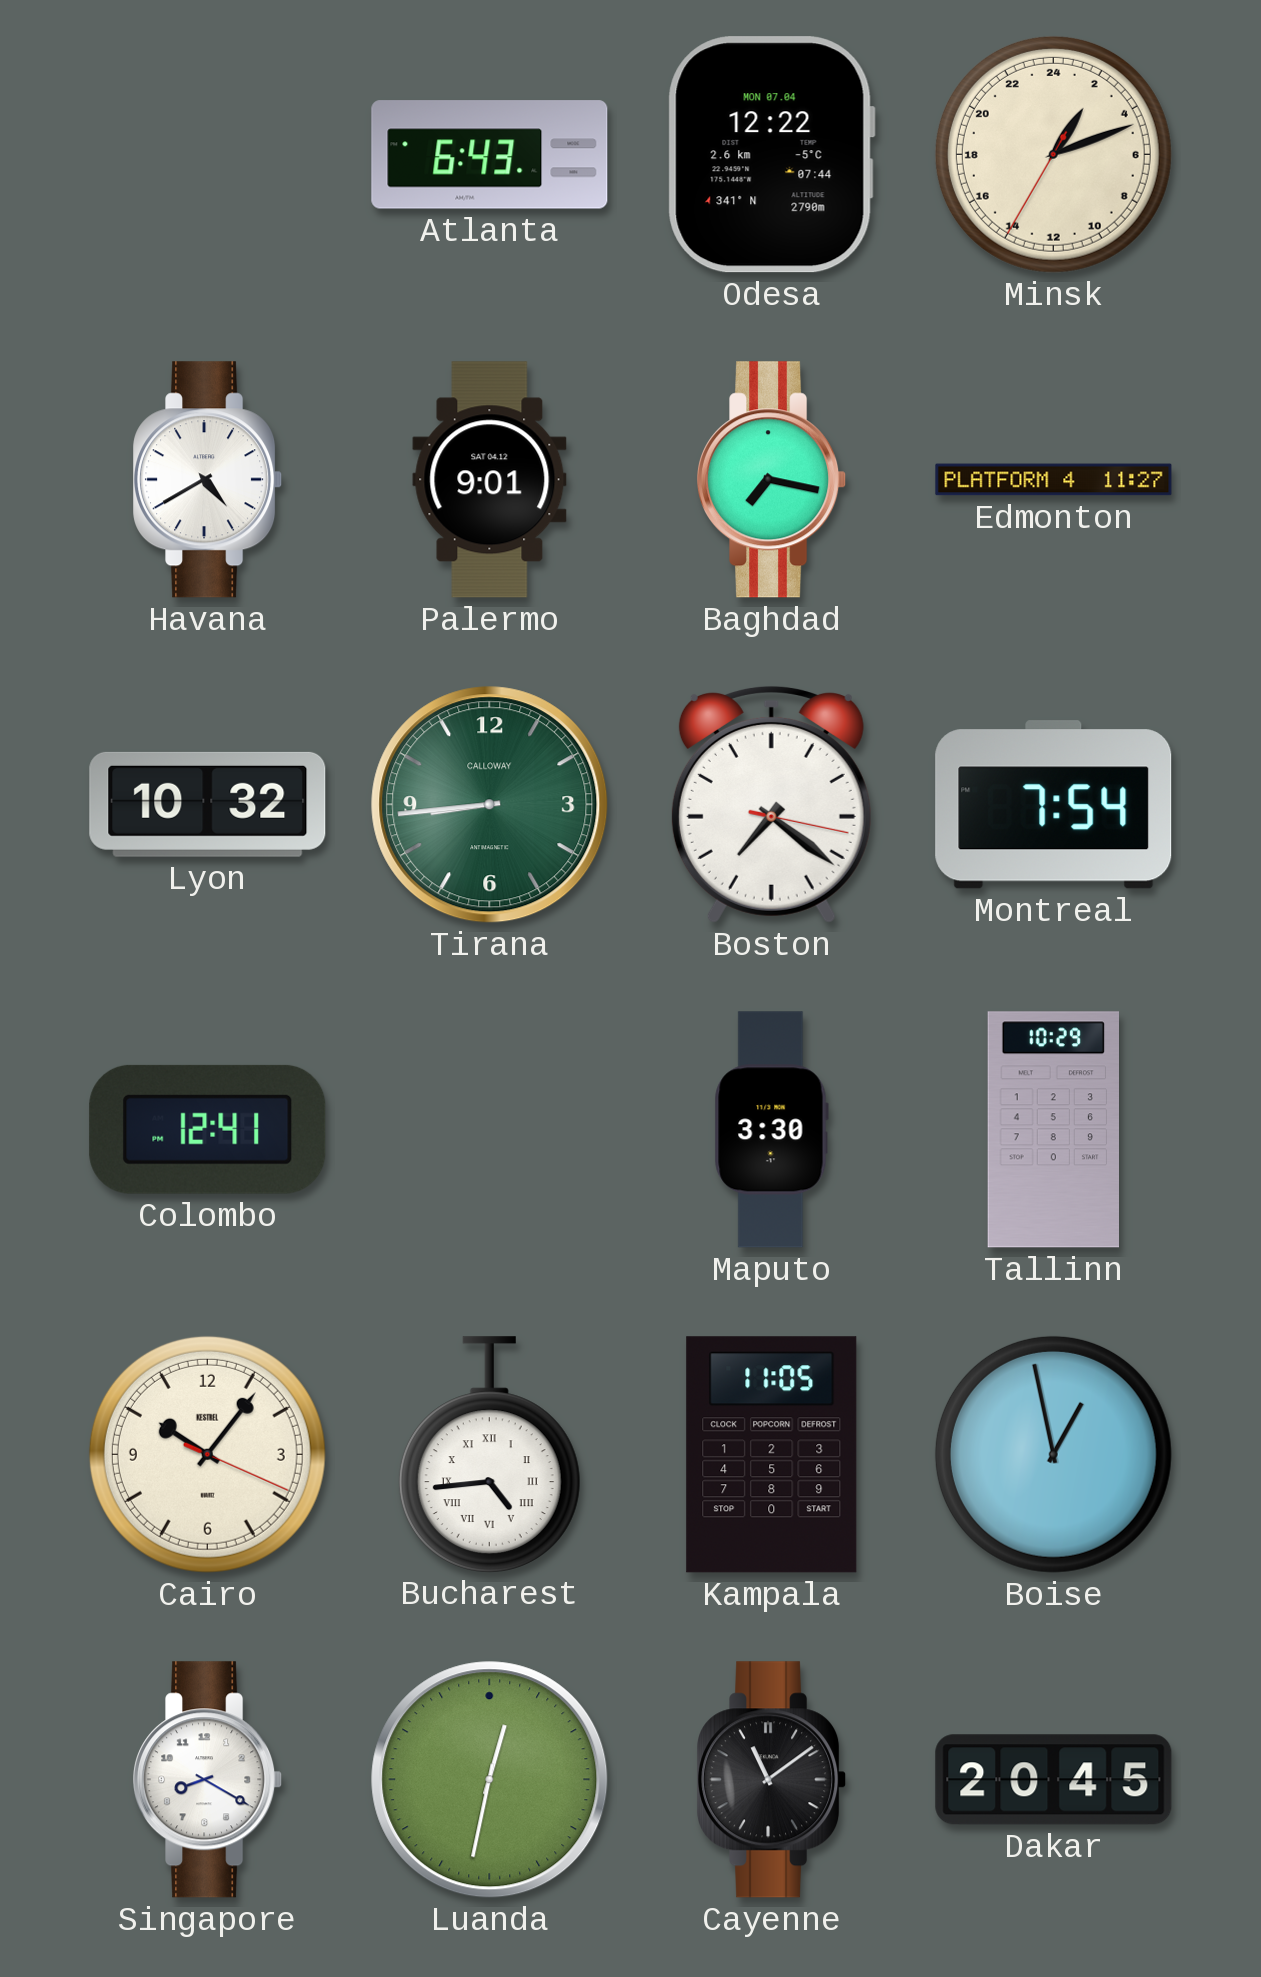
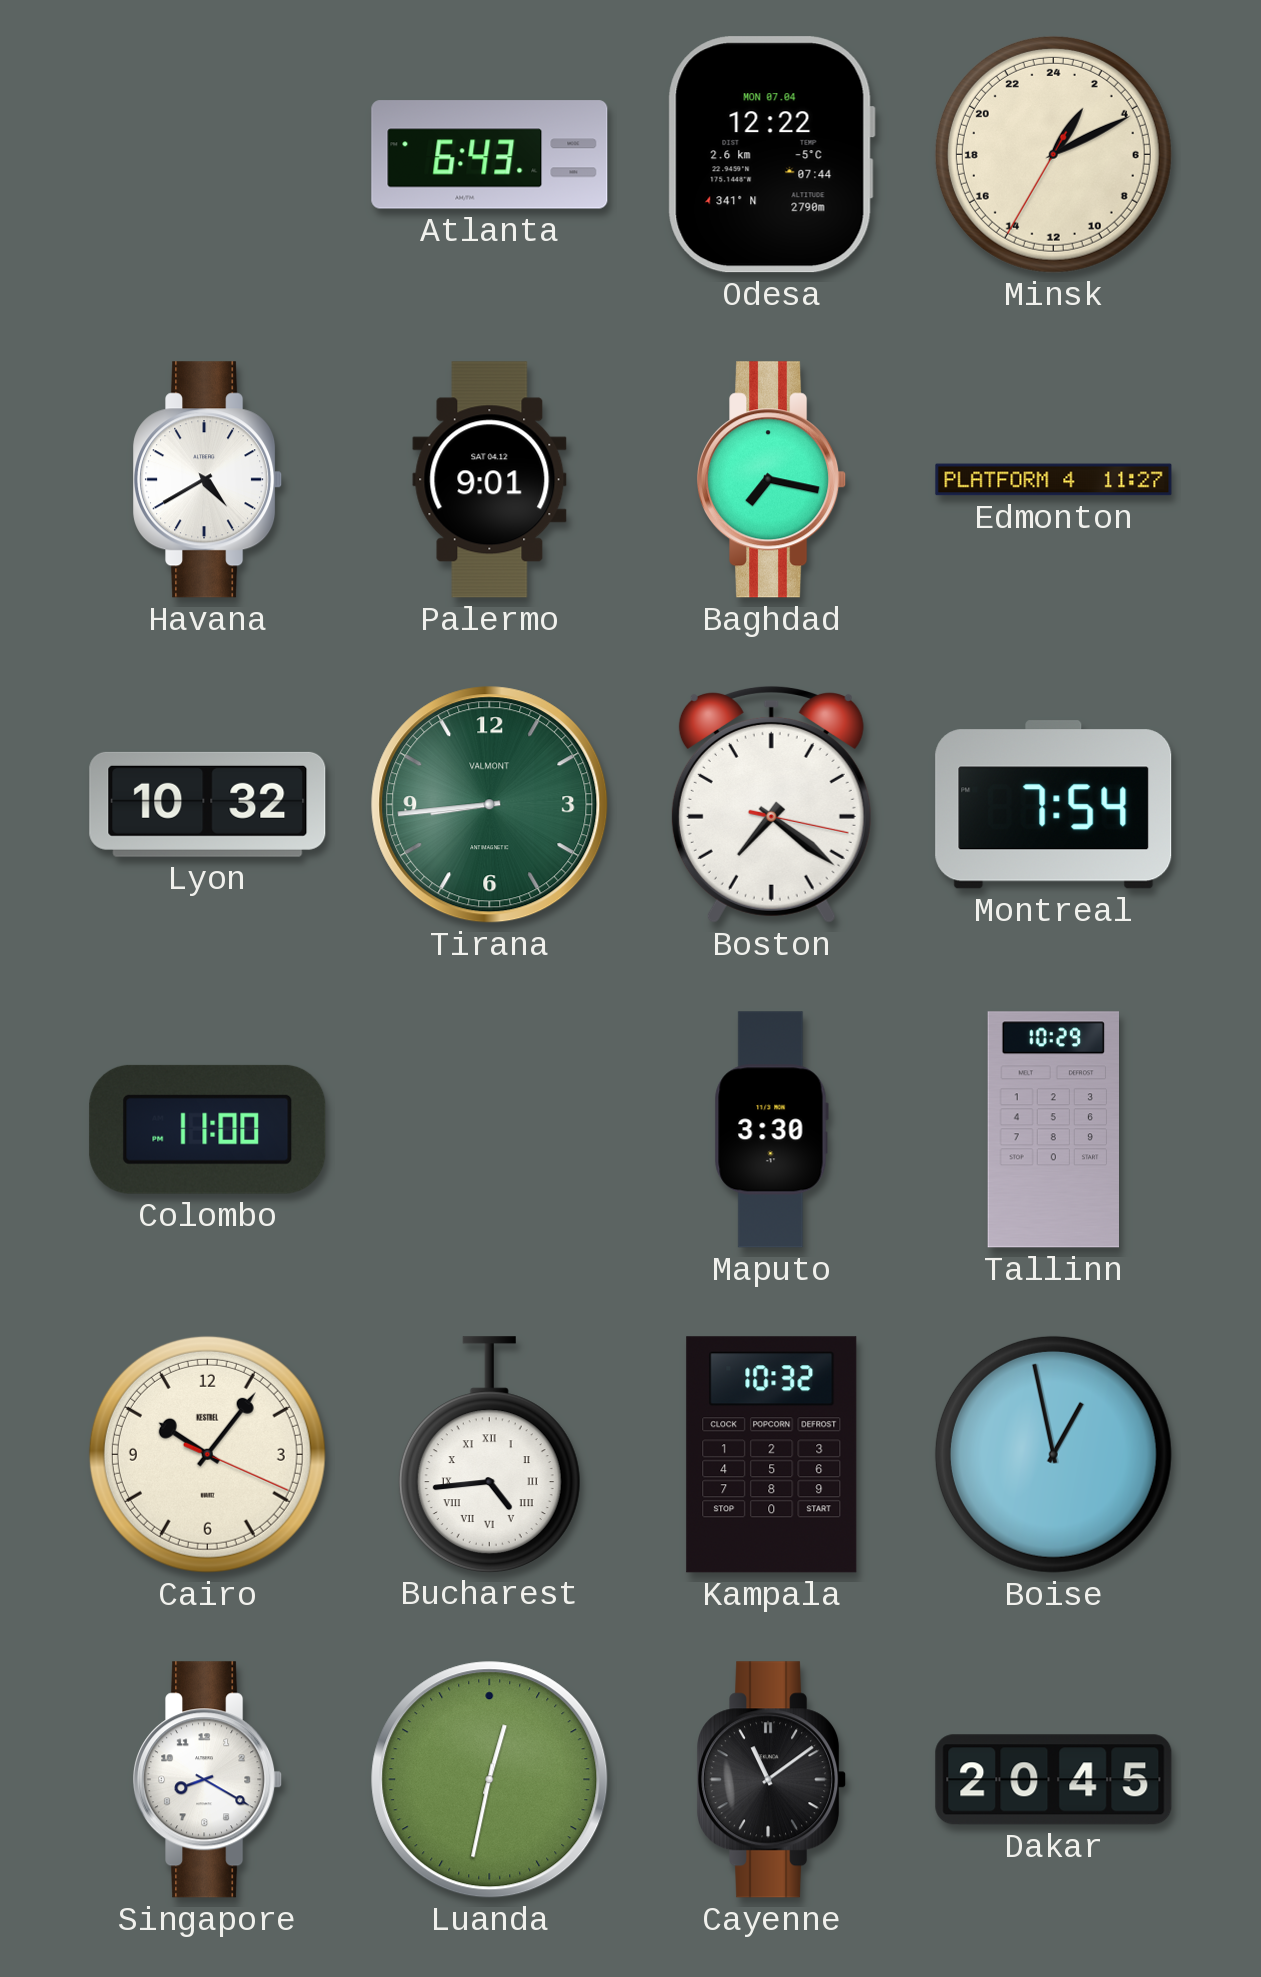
Minsk: 2:11 -> 2:10
Tirana brand: CALLOWAY -> VALMONT
Colombo: 12:41 -> 11:00
Kampala: 11:05 -> 10:32
